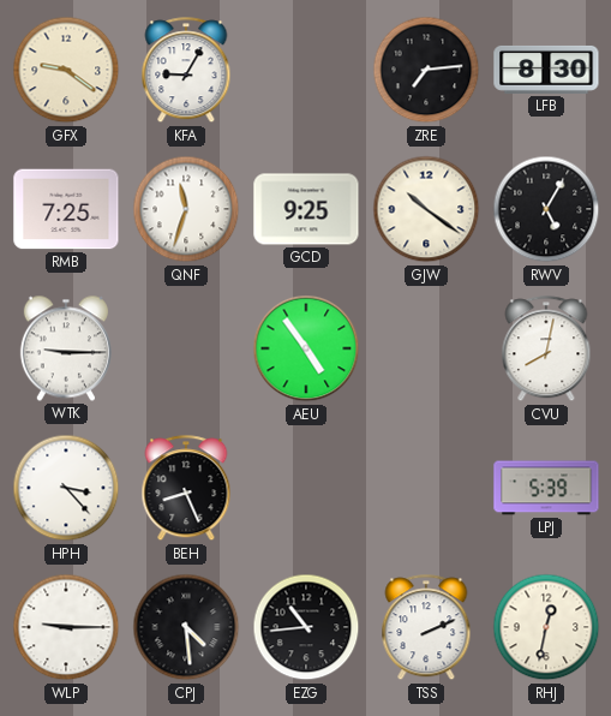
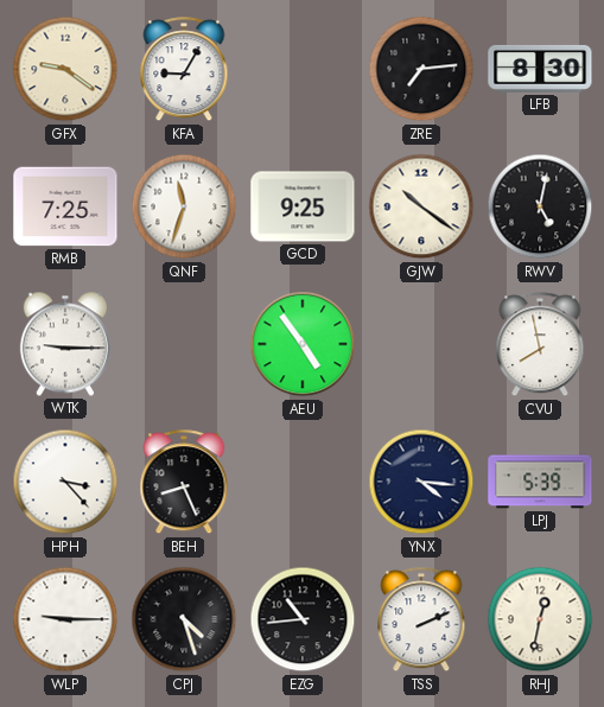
RWV: 5:05 -> 5:02
CVU: 8:02 -> 7:58
YNX: none -> 4:16
CPJ: 4:29 -> 4:27
